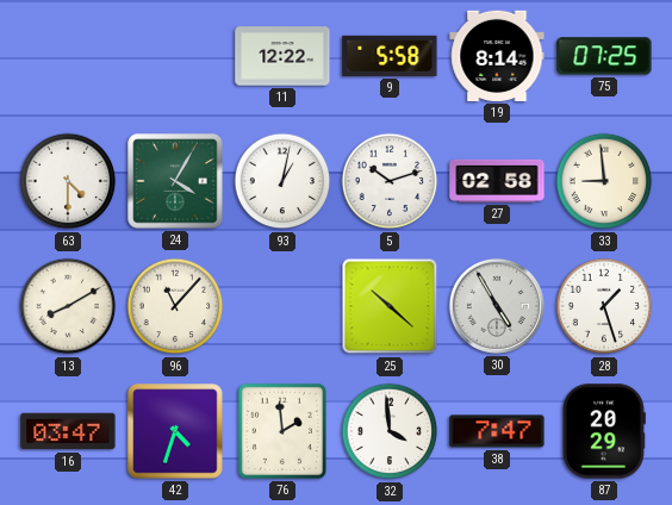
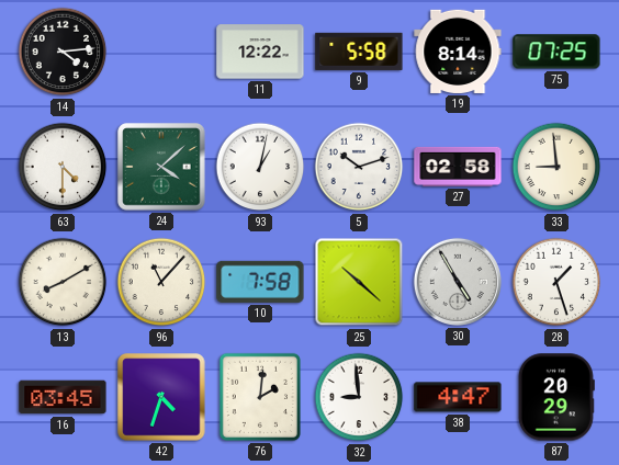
14: none -> 4:14
24: 4:05 -> 4:08
10: none -> 7:58
16: 03:47 -> 03:45
76: 1:59 -> 2:01
32: 3:59 -> 8:59
38: 7:47 -> 4:47
